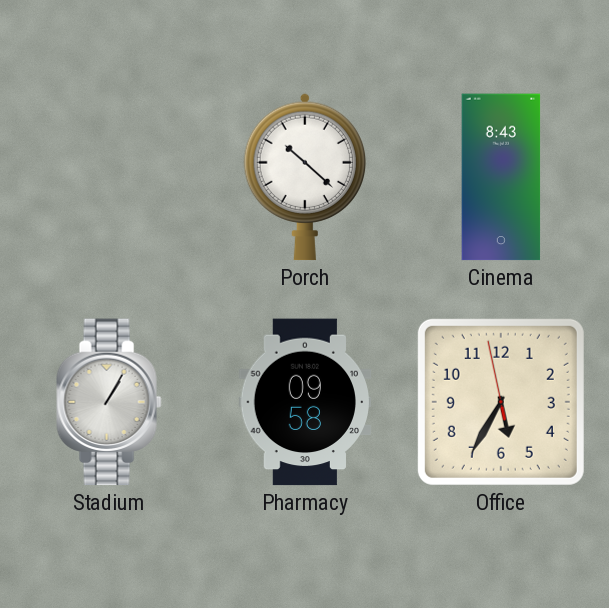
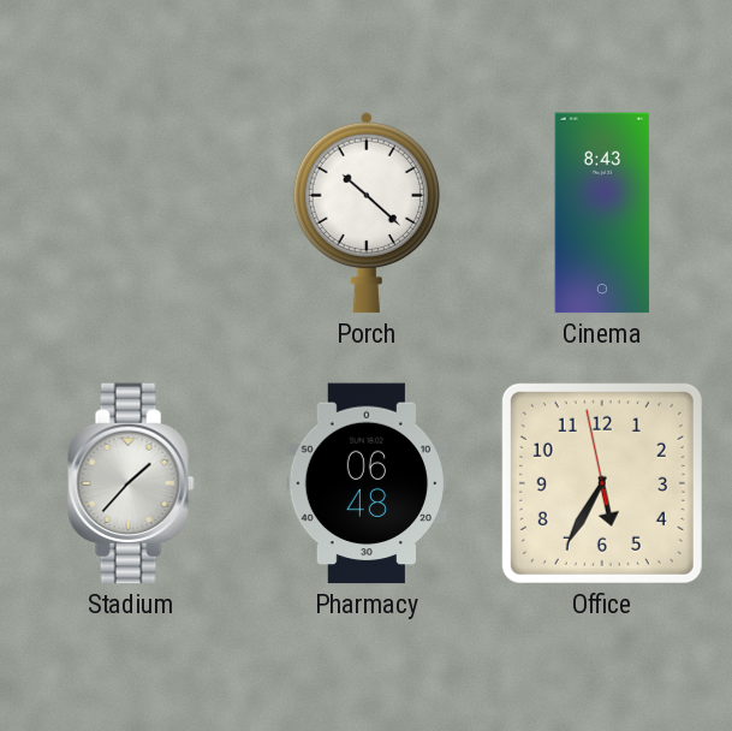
Stadium: 1:05 -> 1:37
Pharmacy: 09:58 -> 06:48
